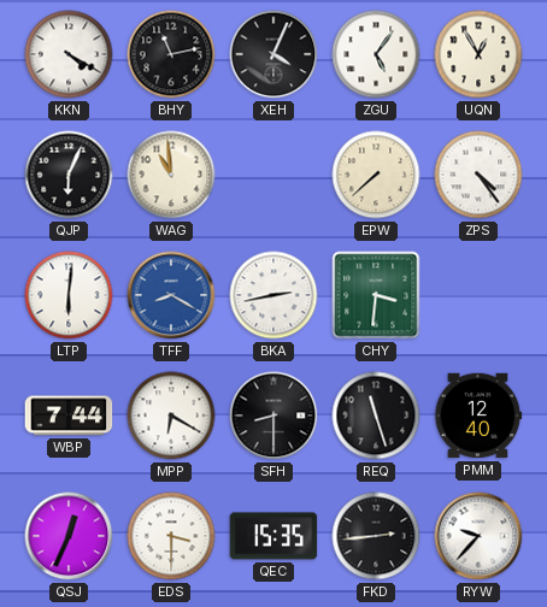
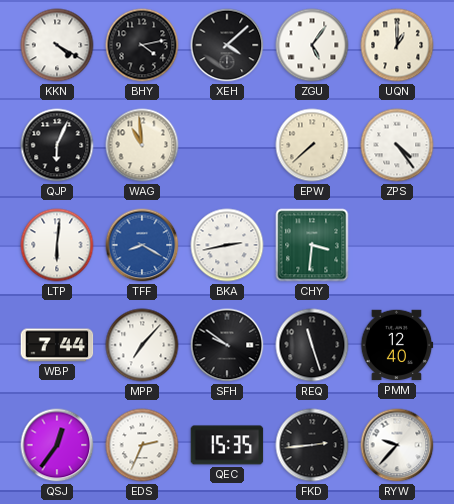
BHY: 11:13 -> 4:13
XEH: 4:04 -> 4:08
UQN: 12:55 -> 1:00
MPP: 6:20 -> 7:07
SFH: 8:30 -> 9:51
QSJ: 12:34 -> 12:36
EDS: 3:30 -> 2:34
